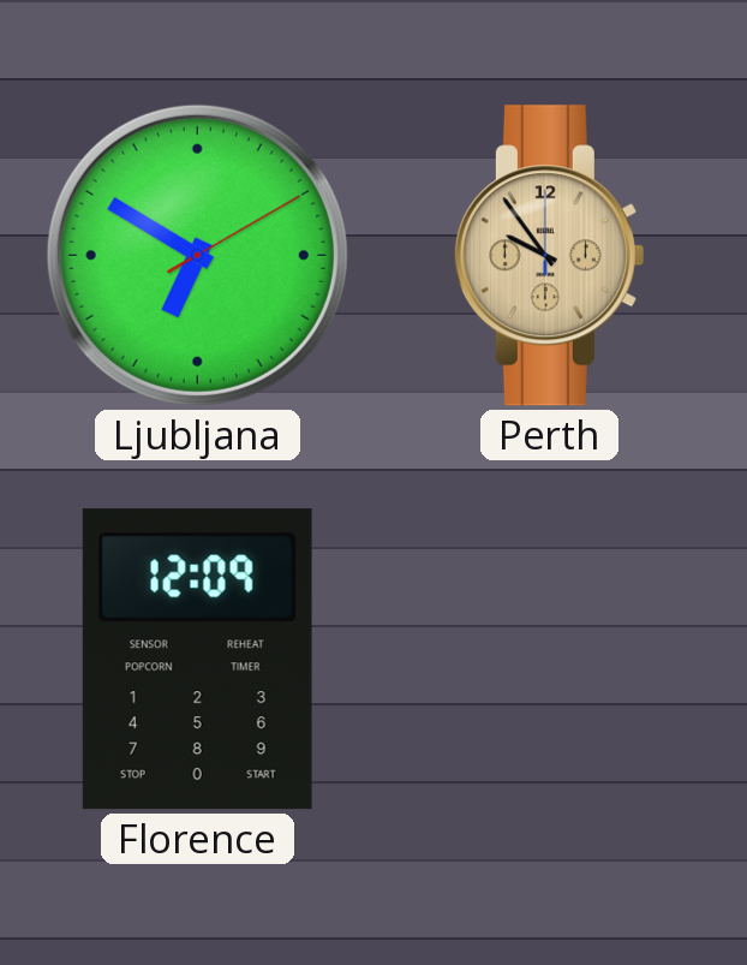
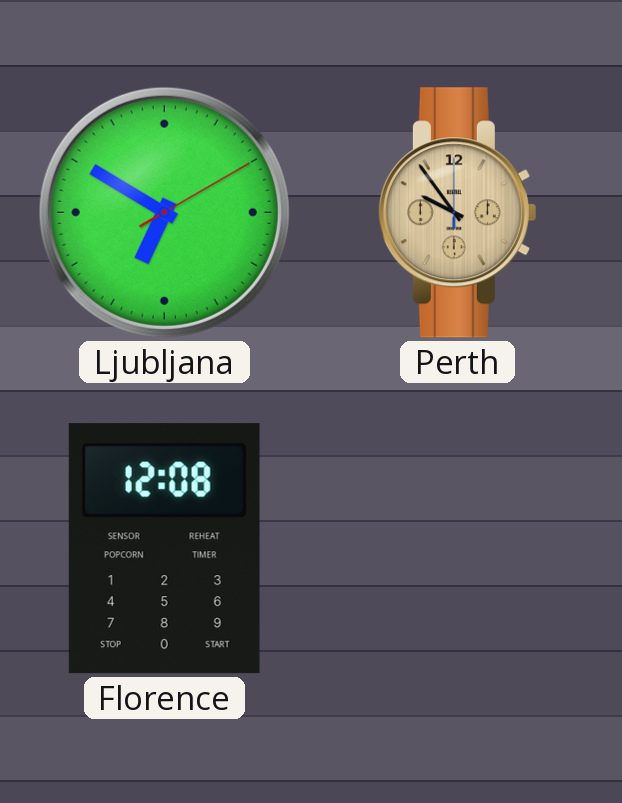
Florence: 12:09 -> 12:08
